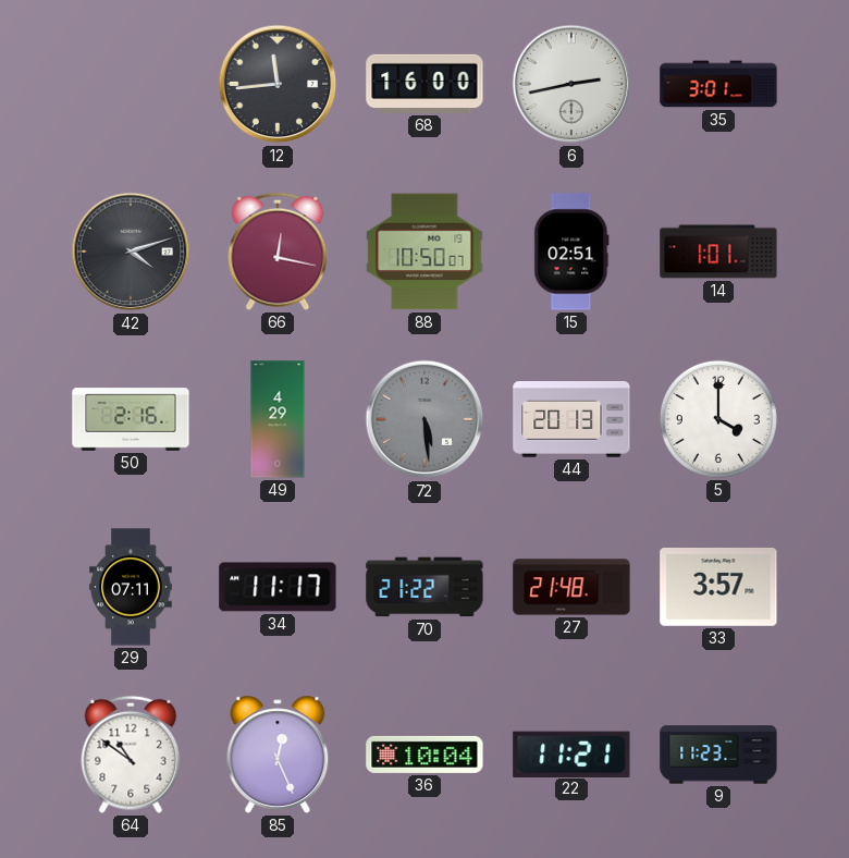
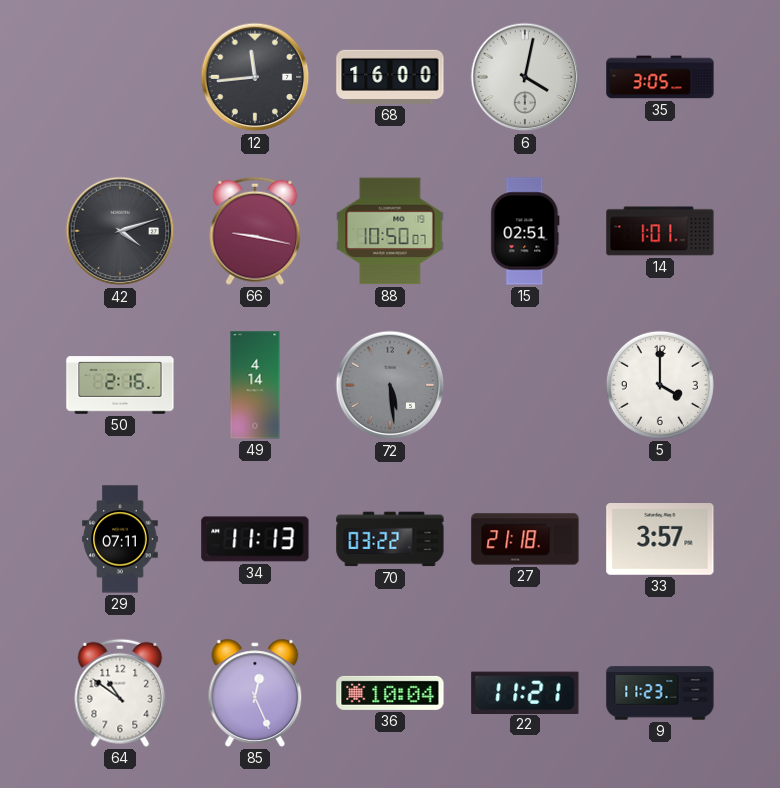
6: 2:43 -> 4:02
35: 3:01 -> 3:05
66: 12:17 -> 9:17
49: 4:29 -> 4:14
44: 20:13 -> none
34: 11:17 -> 11:13
70: 21:22 -> 03:22
27: 21:48 -> 21:18
